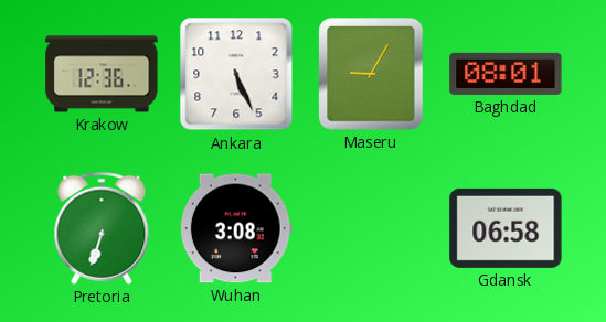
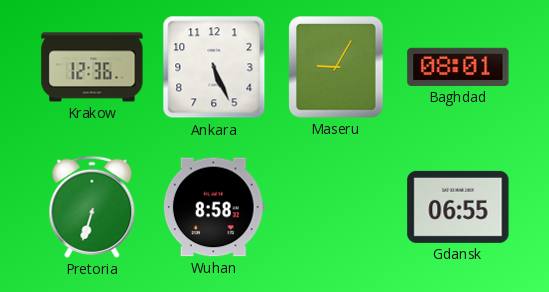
Wuhan: 3:08 -> 8:58
Gdansk: 06:58 -> 06:55
